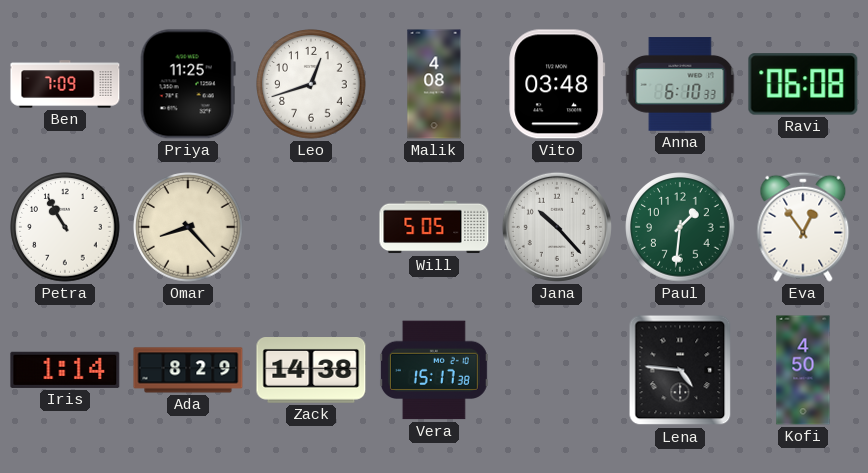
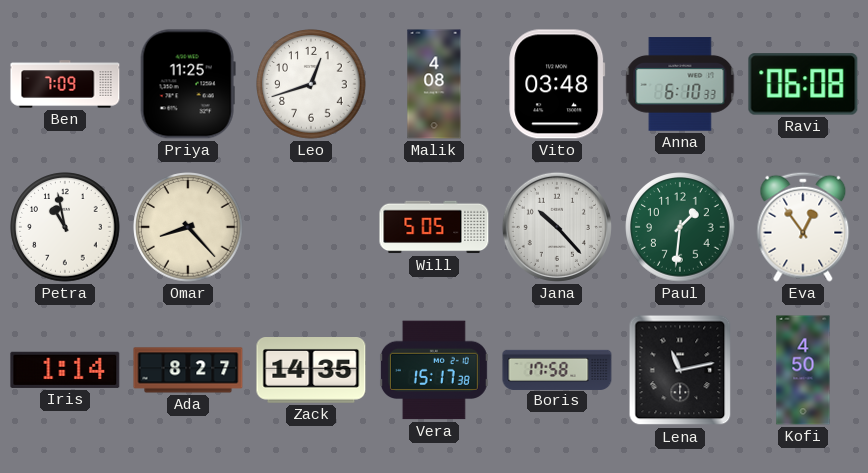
Petra: 10:55 -> 10:58
Ada: 8:29 -> 8:27
Zack: 14:38 -> 14:35
Boris: none -> 17:58
Lena: 4:46 -> 11:13
